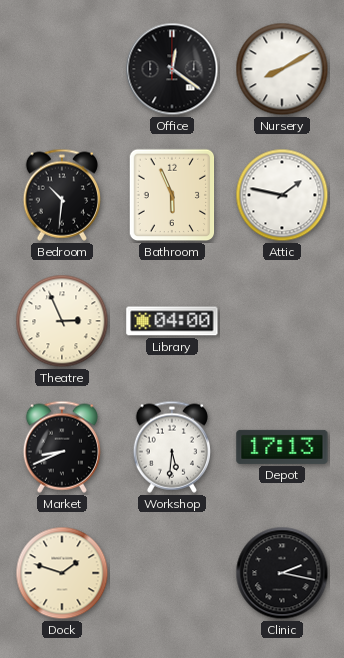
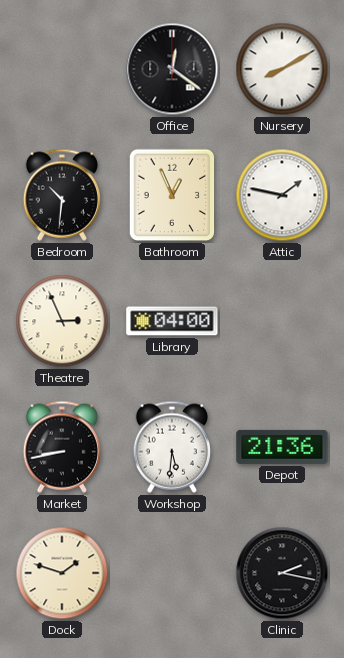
Bathroom: 5:56 -> 12:56
Market: 8:41 -> 8:43
Depot: 17:13 -> 21:36
